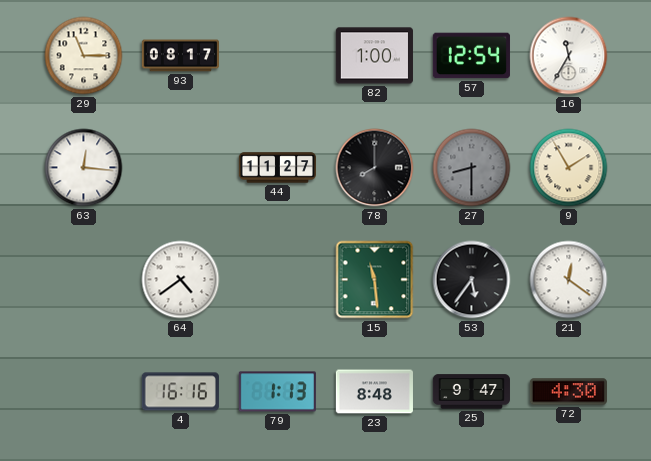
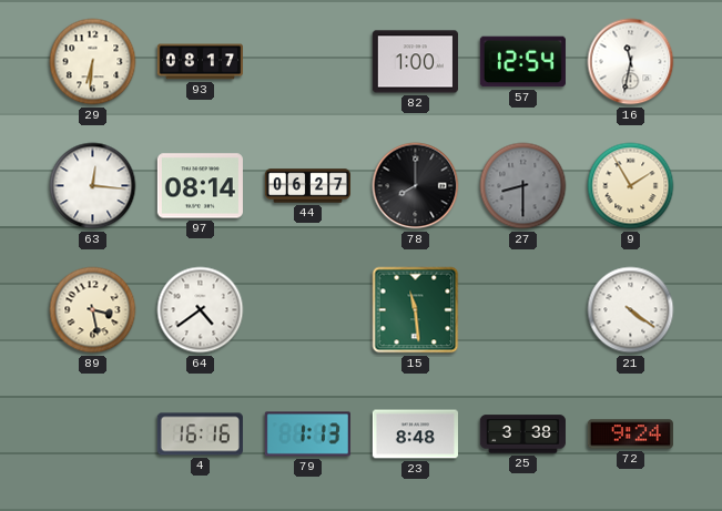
29: 11:15 -> 6:31
16: 11:35 -> 11:32
97: none -> 08:14
44: 11:27 -> 06:27
89: none -> 3:28
53: 5:36 -> none
21: 12:21 -> 4:21
25: 9:47 -> 3:38
72: 4:30 -> 9:24
